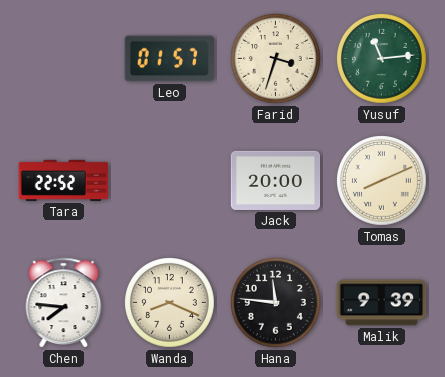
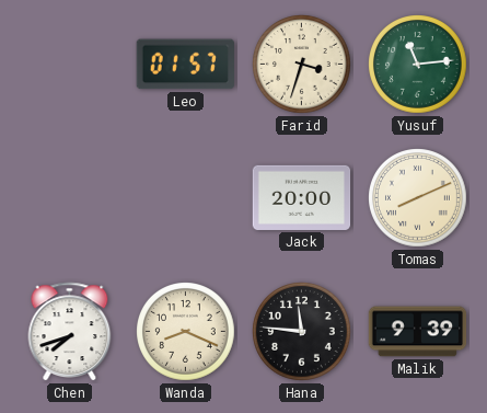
Tara: 22:52 -> none
Chen: 7:46 -> 7:42
